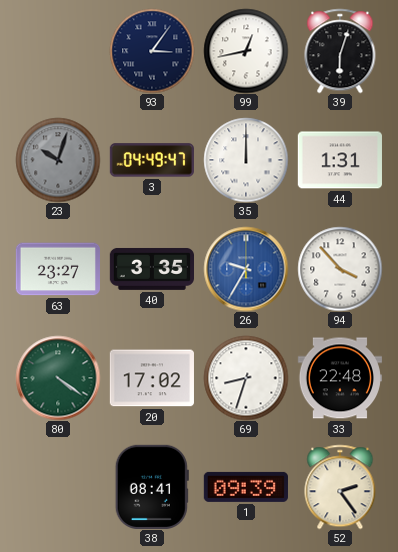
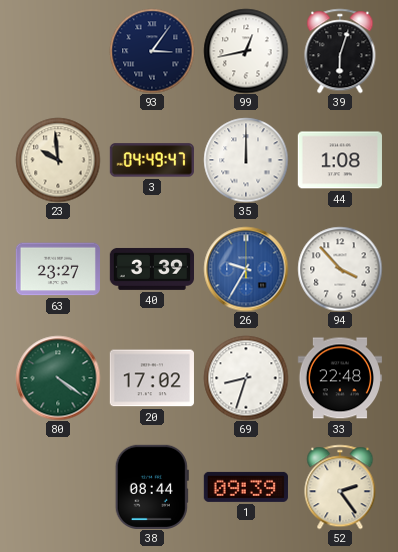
23: 10:03 -> 9:59
23 dial: grey -> cream
44: 1:31 -> 1:08
40: 3:35 -> 3:39
38: 08:41 -> 08:44
